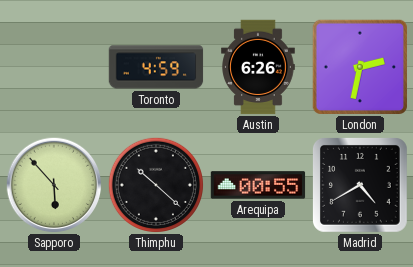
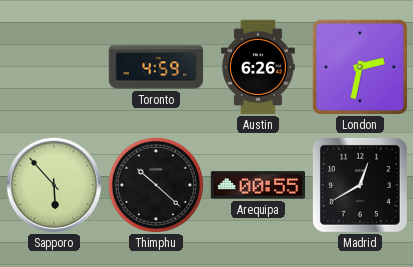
Madrid: 4:40 -> 12:40
